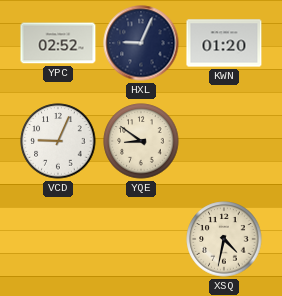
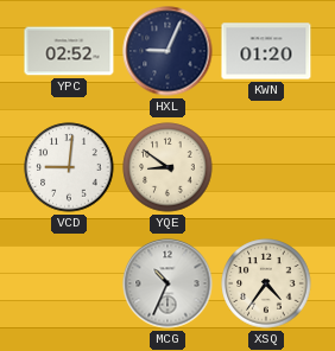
VCD: 9:04 -> 9:01
MCG: none -> 10:34
XSQ: 4:32 -> 4:36
